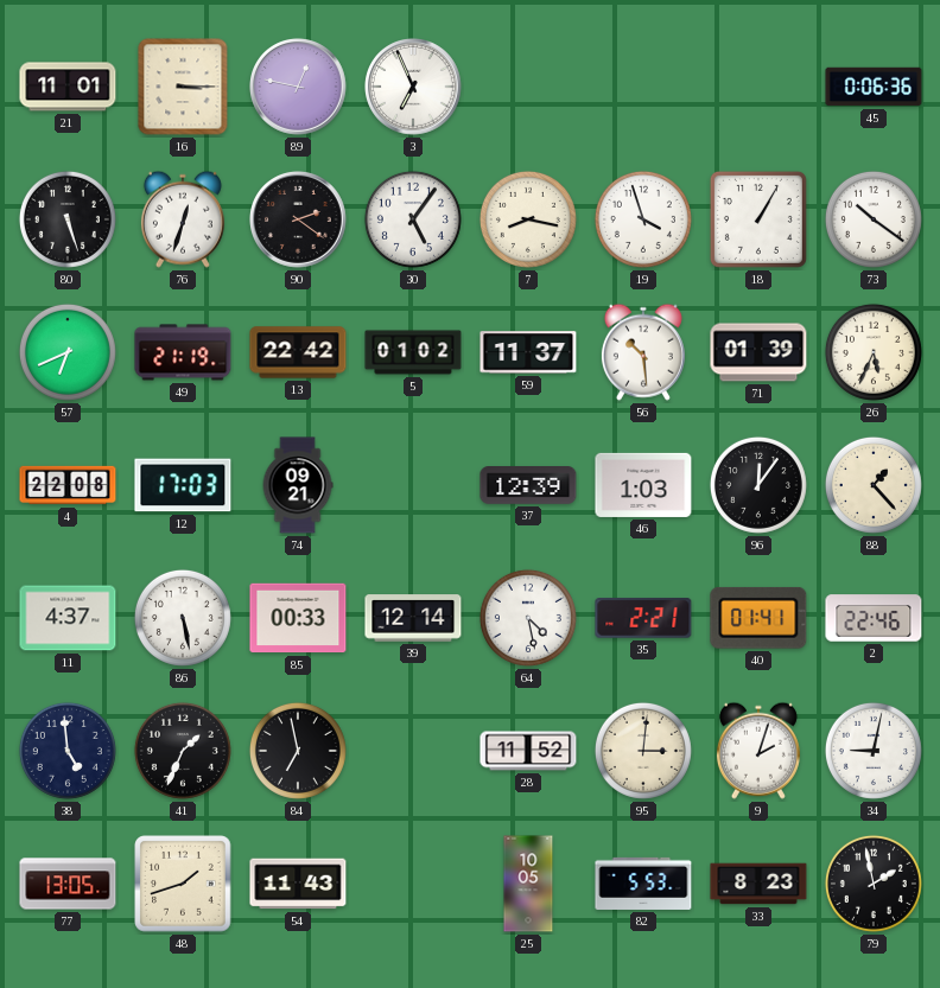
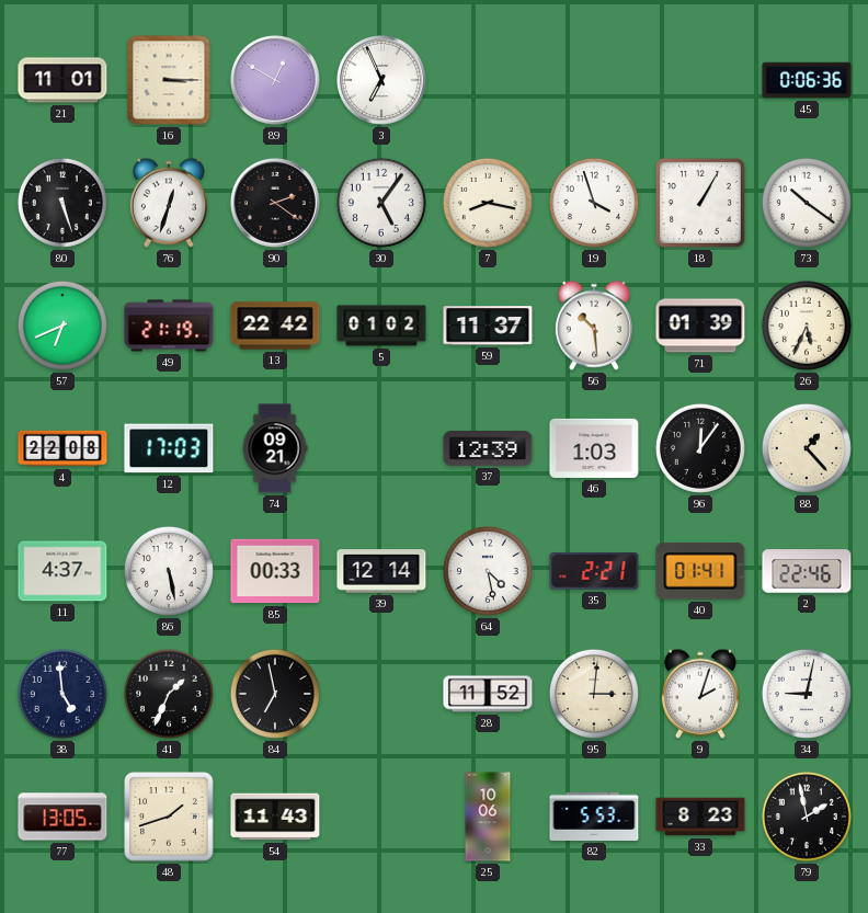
89: 12:47 -> 12:50
25: 10:05 -> 10:06
